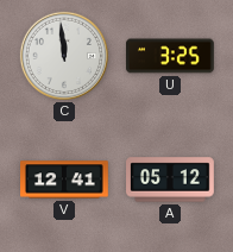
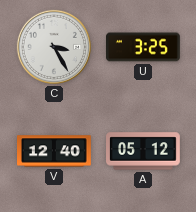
C: 11:59 -> 3:25
V: 12:41 -> 12:40
